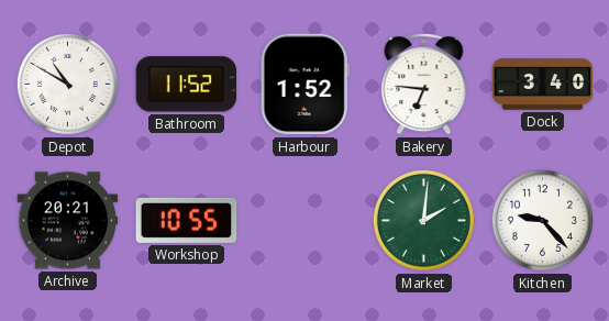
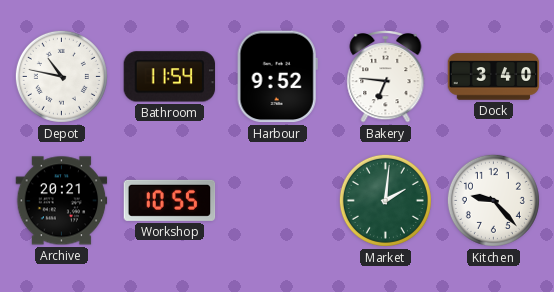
Depot: 10:50 -> 10:47
Bathroom: 11:52 -> 11:54
Harbour: 1:52 -> 9:52
